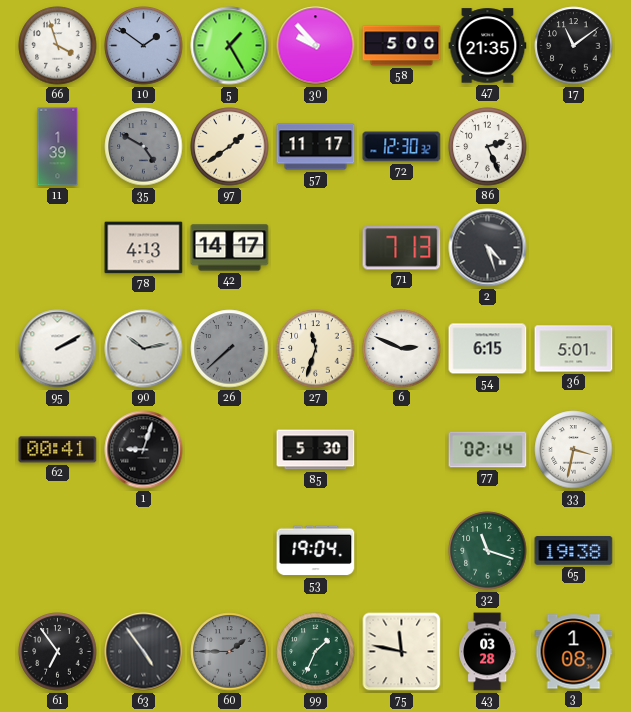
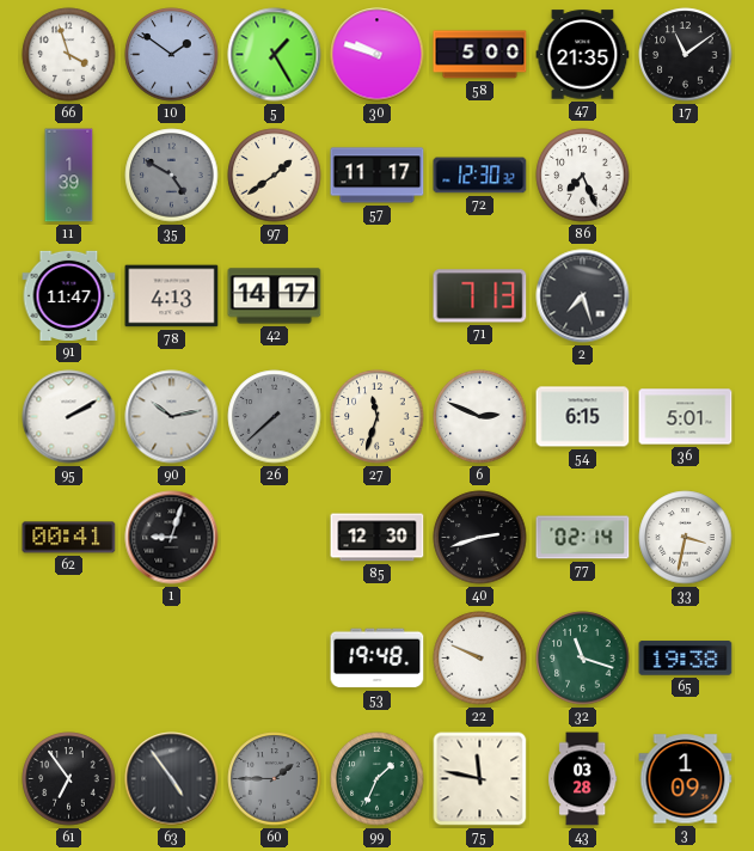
30: 9:53 -> 9:48
86: 2:26 -> 7:26
91: none -> 11:47
2: 4:27 -> 7:27
85: 5:30 -> 12:30
40: none -> 2:42
53: 19:04 -> 19:48
22: none -> 9:49
3: 1:08 -> 1:09
